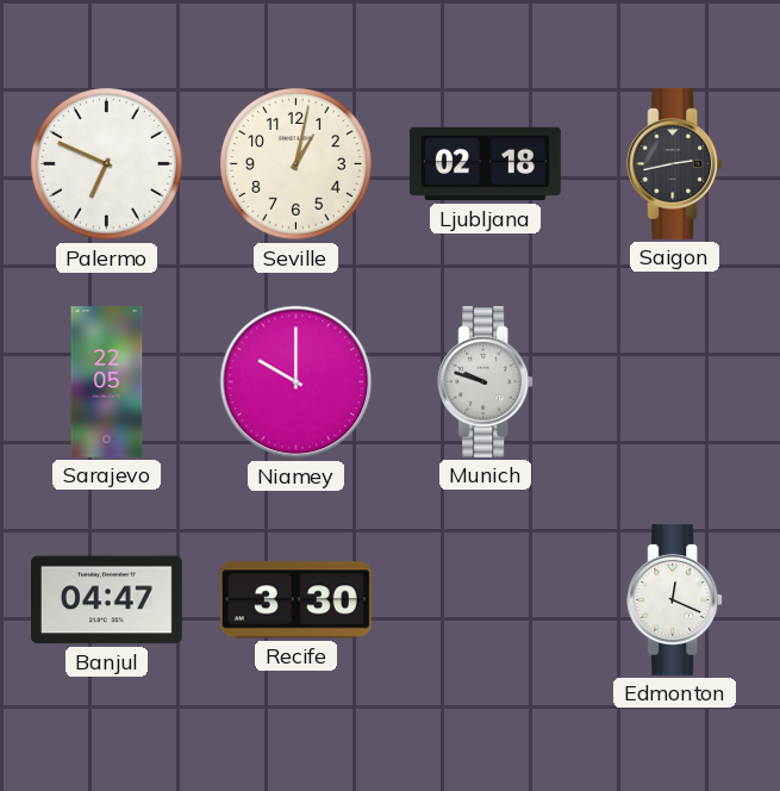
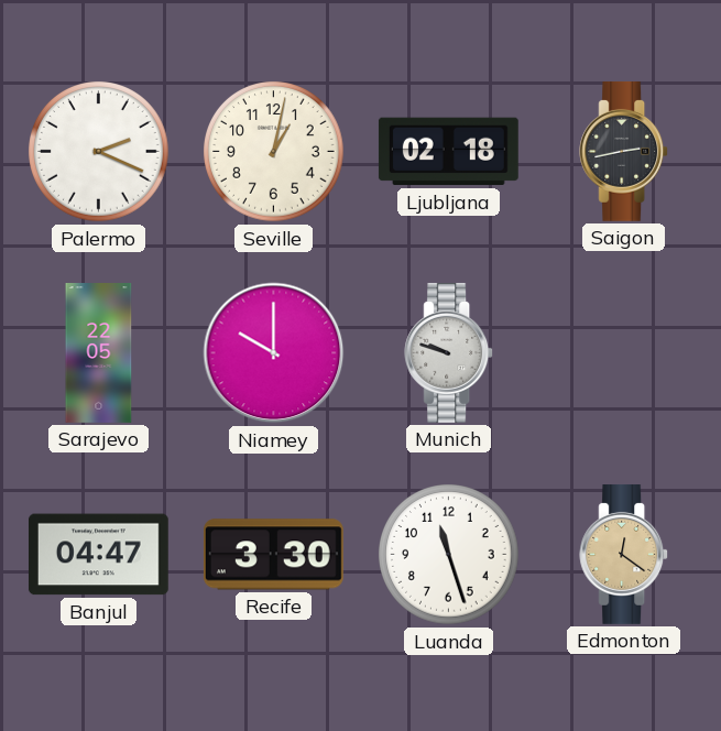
Palermo: 6:49 -> 2:19
Luanda: none -> 11:27
Edmonton: 12:19 -> 12:21
Edmonton dial: white -> champagne
